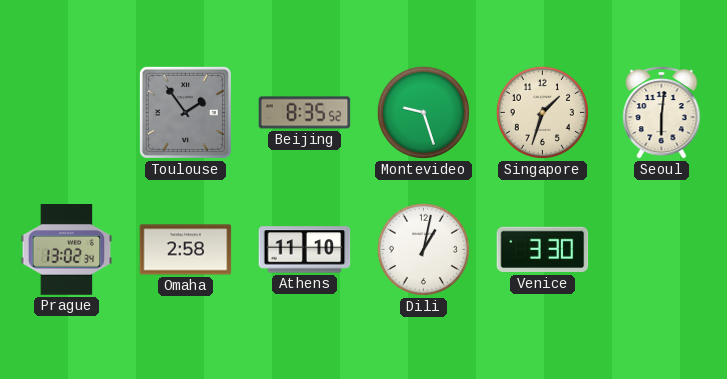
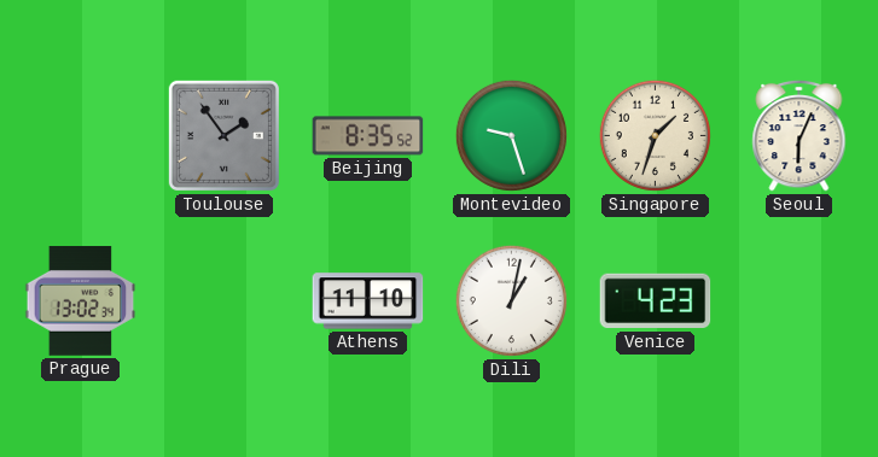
Seoul: 6:01 -> 6:04
Omaha: 2:58 -> none
Venice: 3:30 -> 4:23
